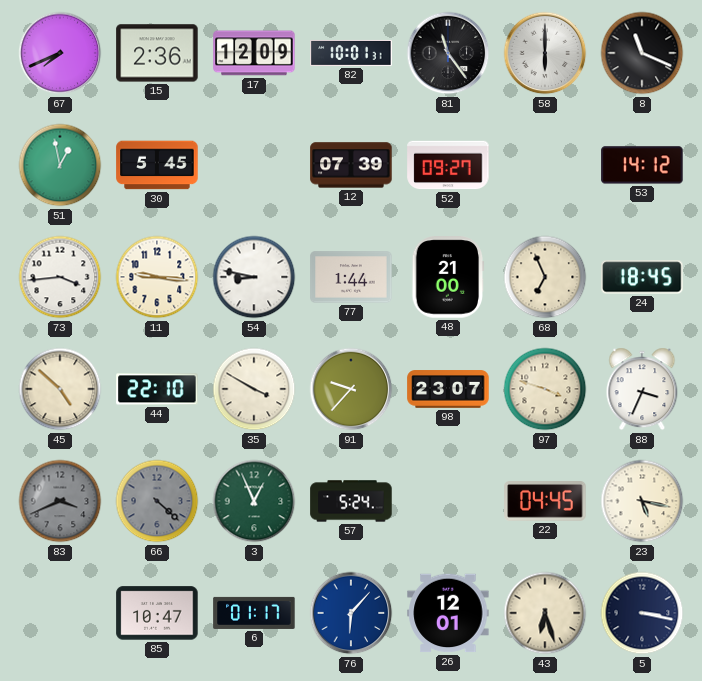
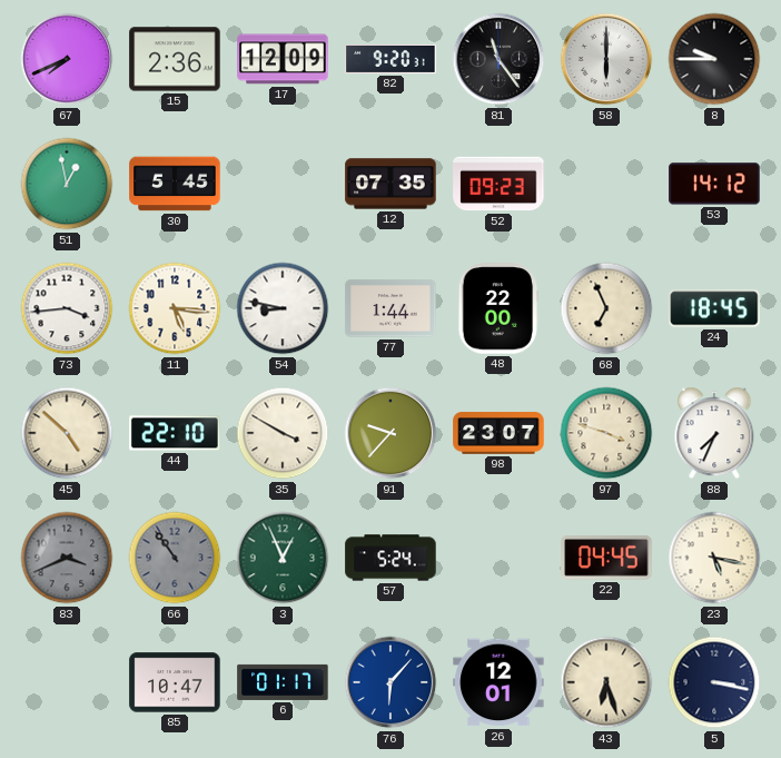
82: 10:01 -> 9:20
8: 11:19 -> 9:45
12: 07:39 -> 07:35
52: 09:27 -> 09:23
11: 9:16 -> 5:16
48: 21:00 -> 22:00
88: 3:34 -> 7:34
66: 4:22 -> 10:54
